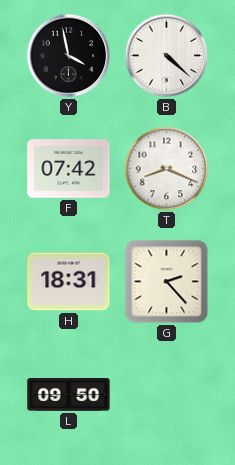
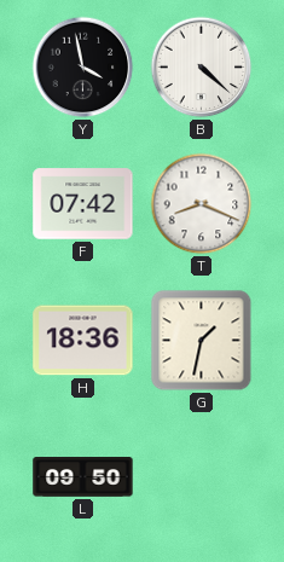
H: 18:31 -> 18:36
G: 2:23 -> 1:32
